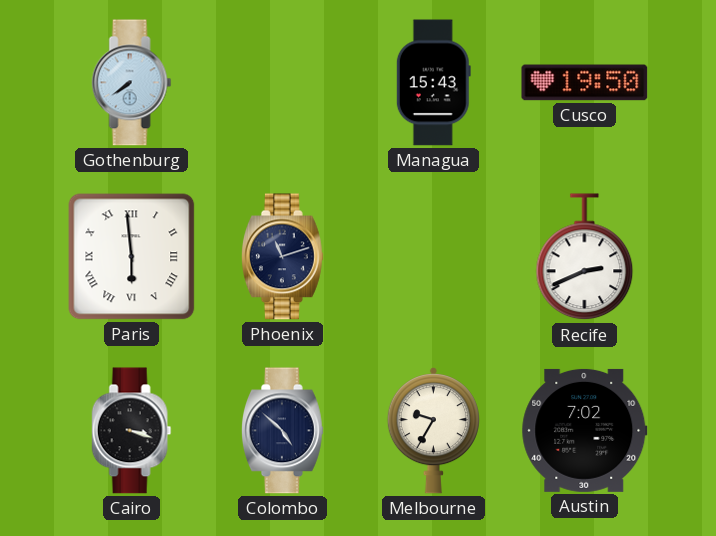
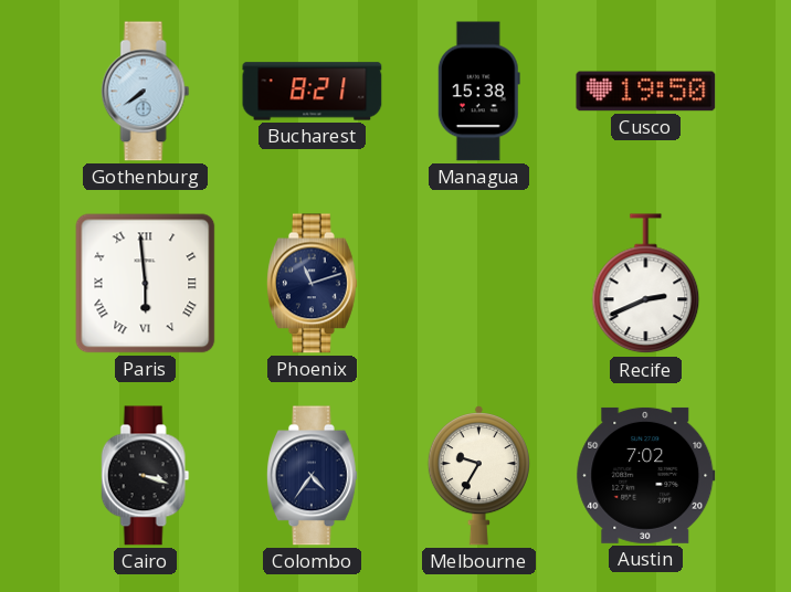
Bucharest: none -> 8:21
Managua: 15:43 -> 15:38
Colombo: 4:52 -> 4:36
